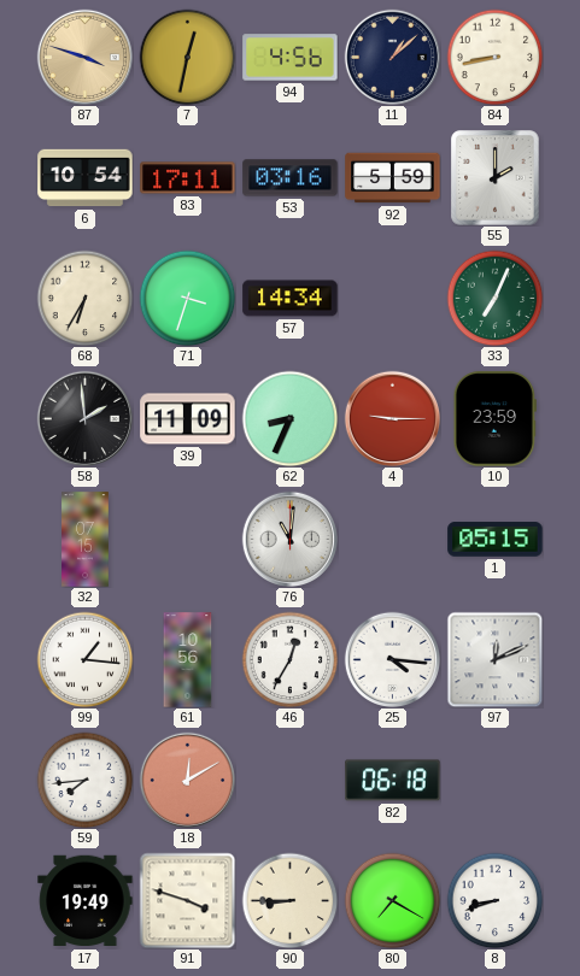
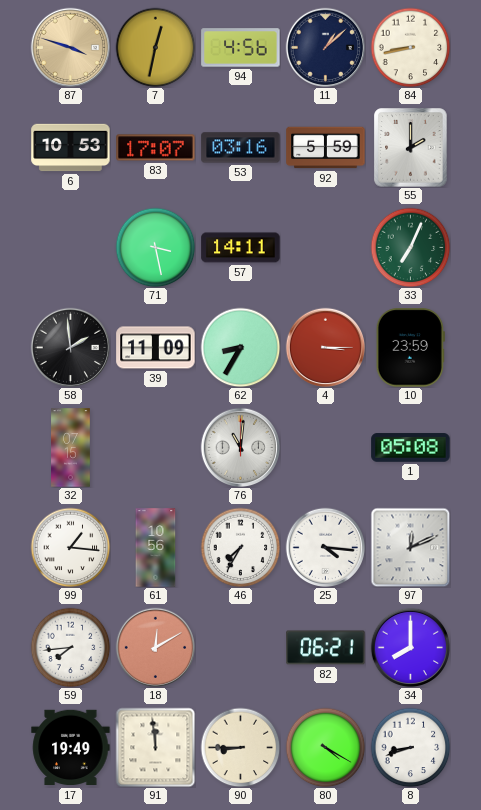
6: 10:54 -> 10:53
83: 17:11 -> 17:07
68: 6:35 -> none
71: 3:33 -> 3:28
57: 14:34 -> 14:11
62: 8:34 -> 8:35
4: 9:15 -> 3:15
1: 05:15 -> 05:08
46: 12:35 -> 7:35
82: 06:18 -> 06:21
34: none -> 8:00
91: 3:48 -> 11:59
80: 7:20 -> 4:20
